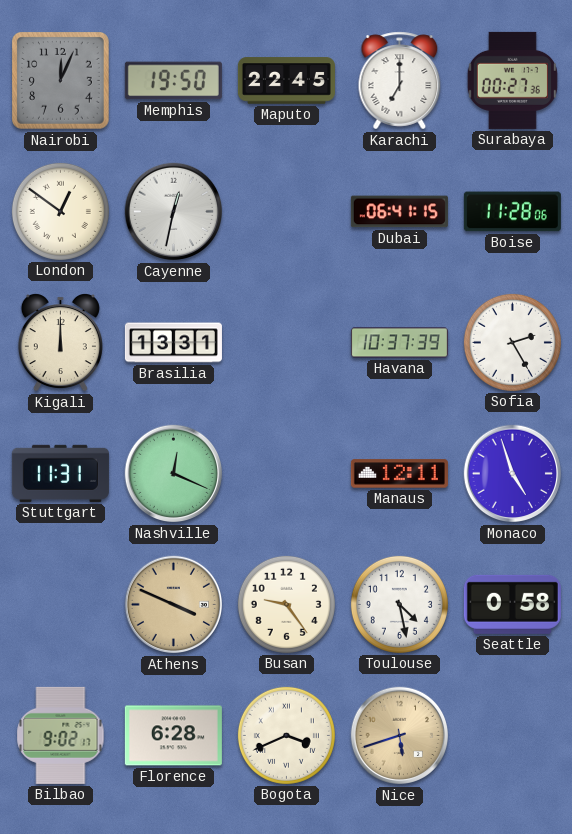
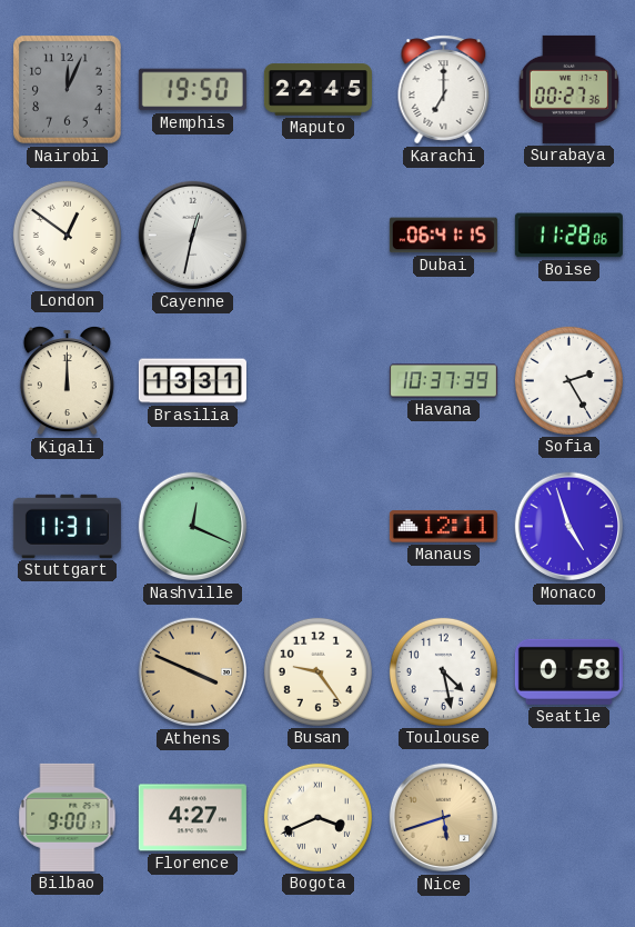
Bilbao: 9:02 -> 9:00
Florence: 6:28 -> 4:27
